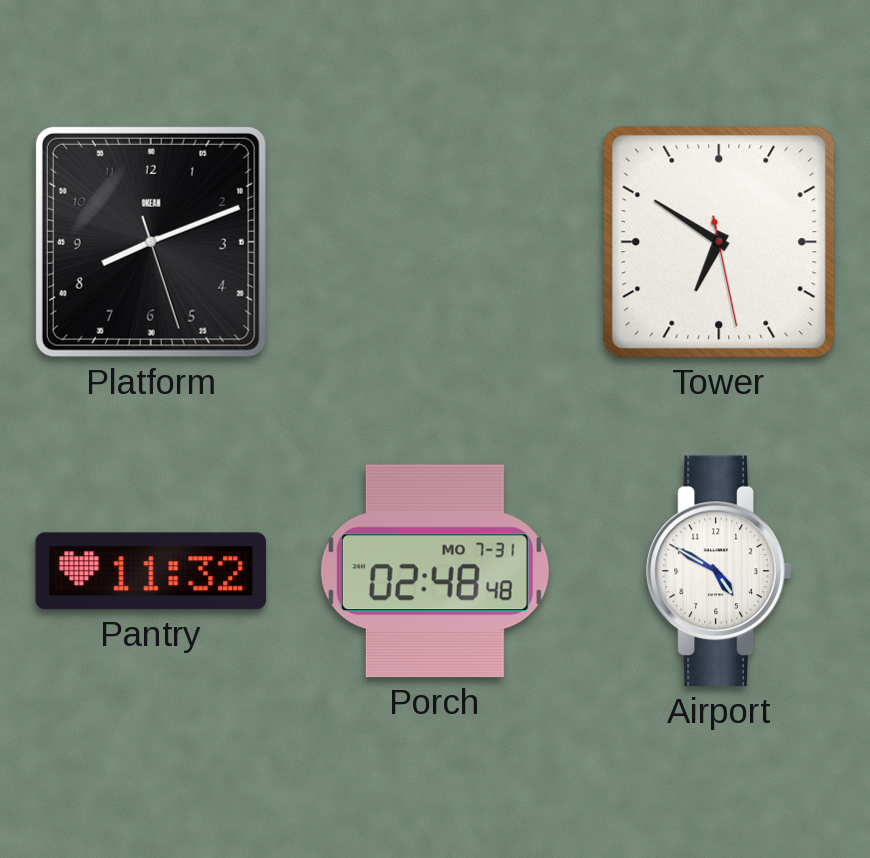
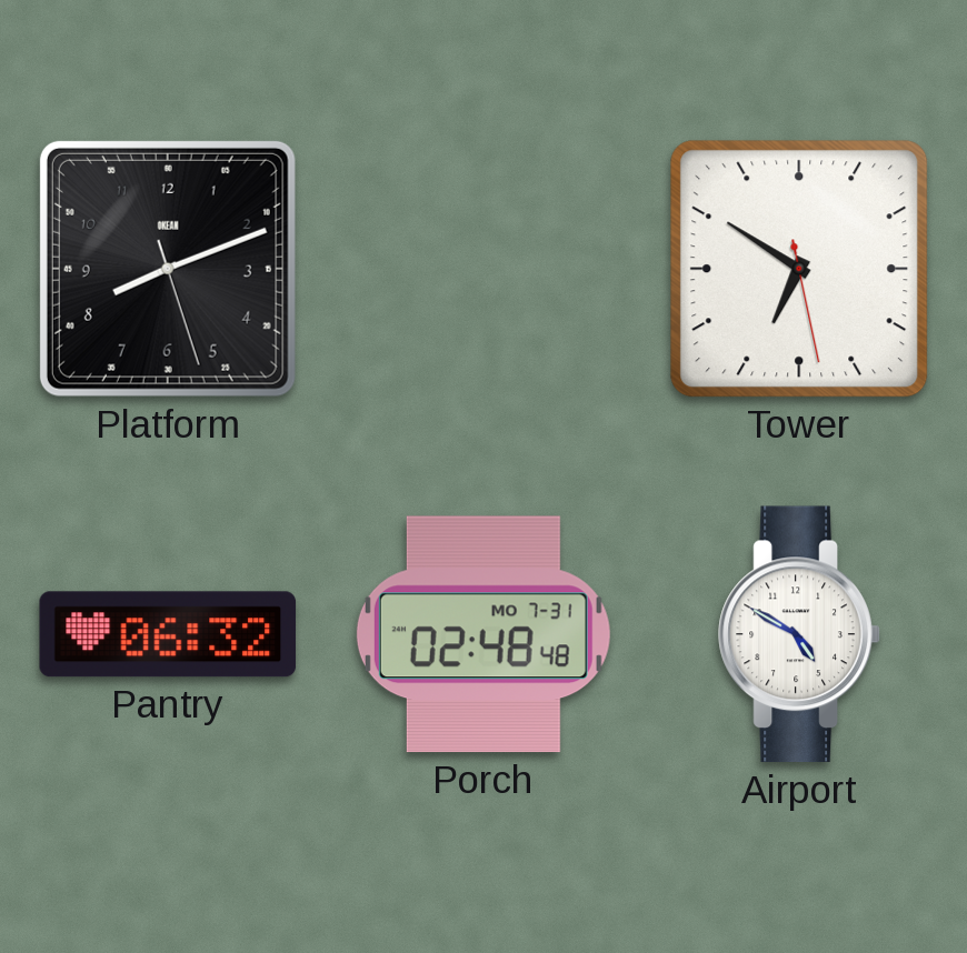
Pantry: 11:32 -> 06:32
